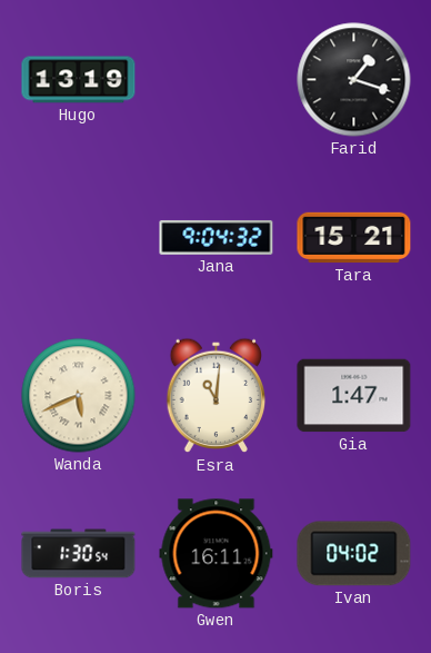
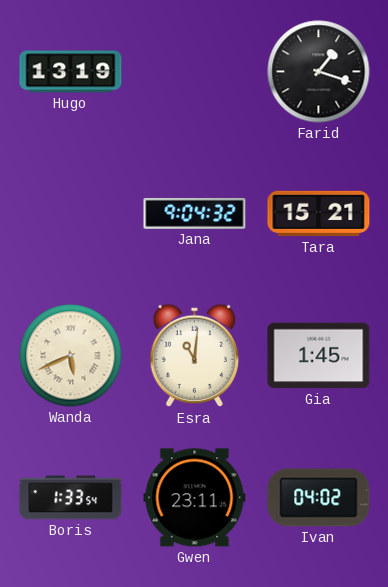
Gia: 1:47 -> 1:45
Boris: 1:30 -> 1:33
Gwen: 16:11 -> 23:11
